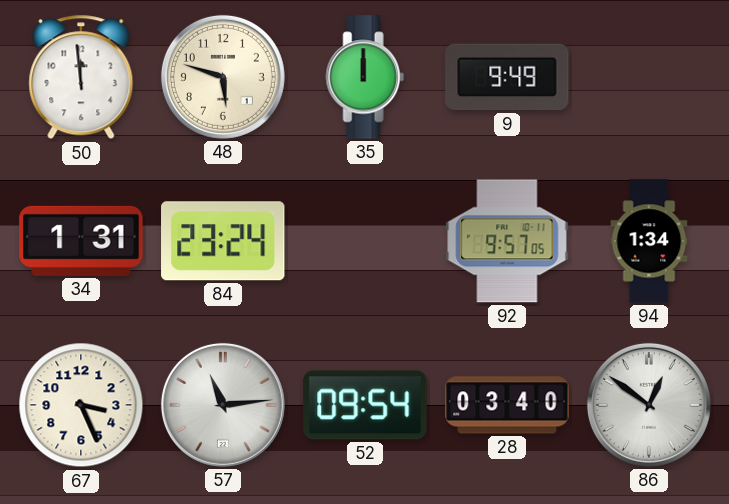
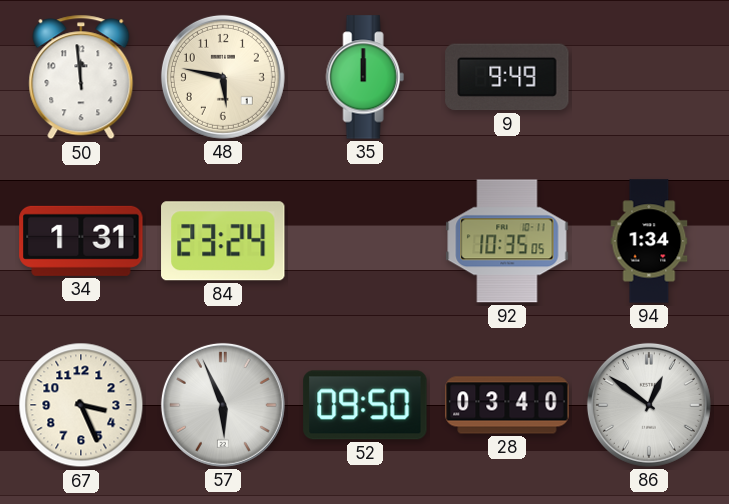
48: 5:48 -> 5:47
92: 9:57 -> 10:35
57: 11:14 -> 5:56
52: 09:54 -> 09:50
